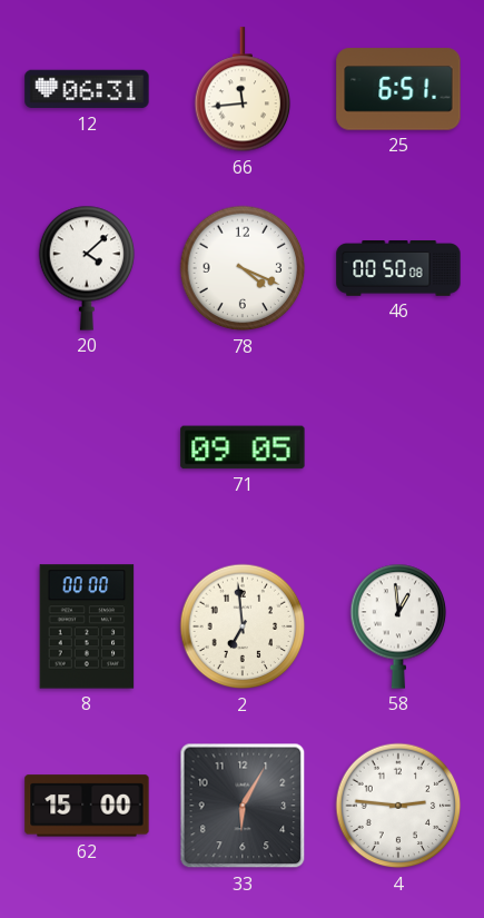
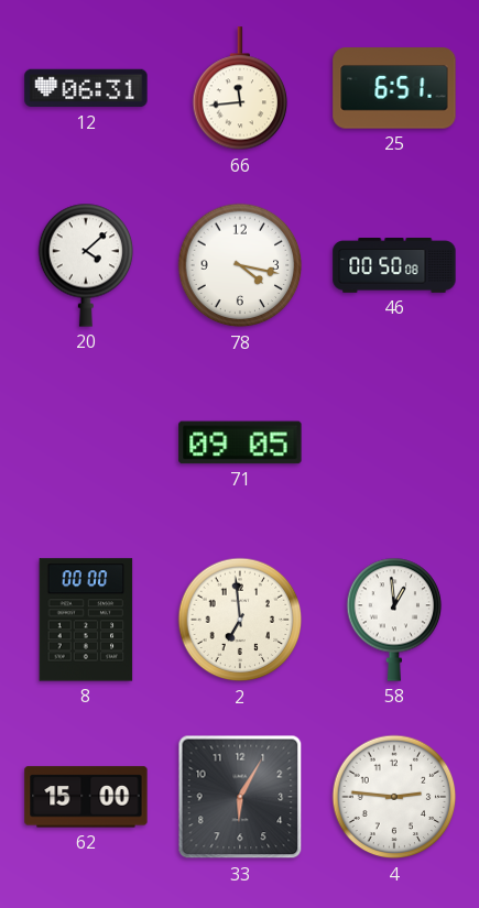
78: 4:19 -> 4:17
